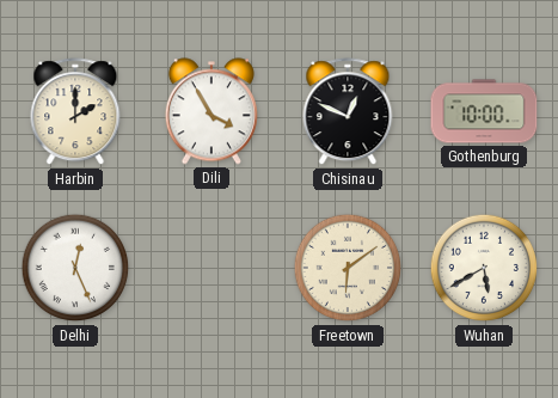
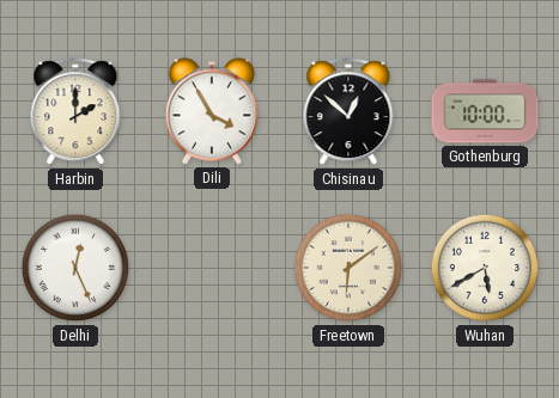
Chisinau: 12:49 -> 12:52
